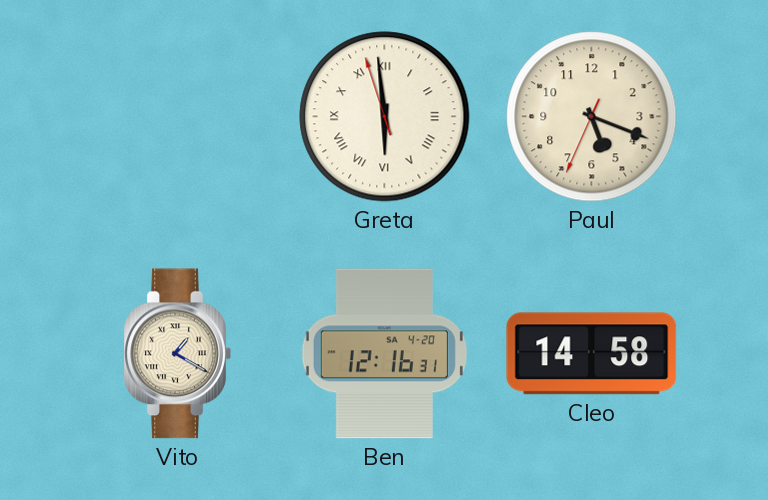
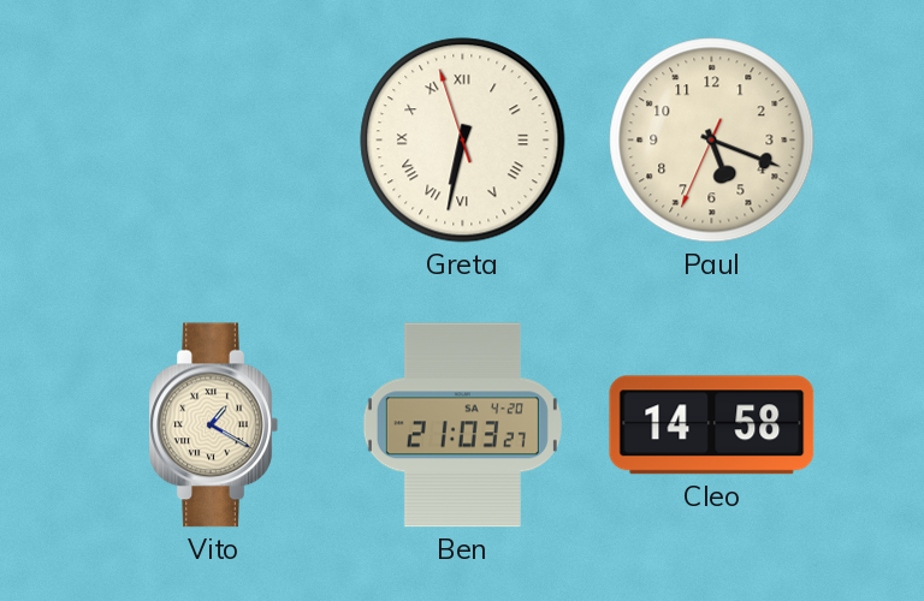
Greta: 5:58 -> 6:31
Ben: 12:16 -> 21:03
